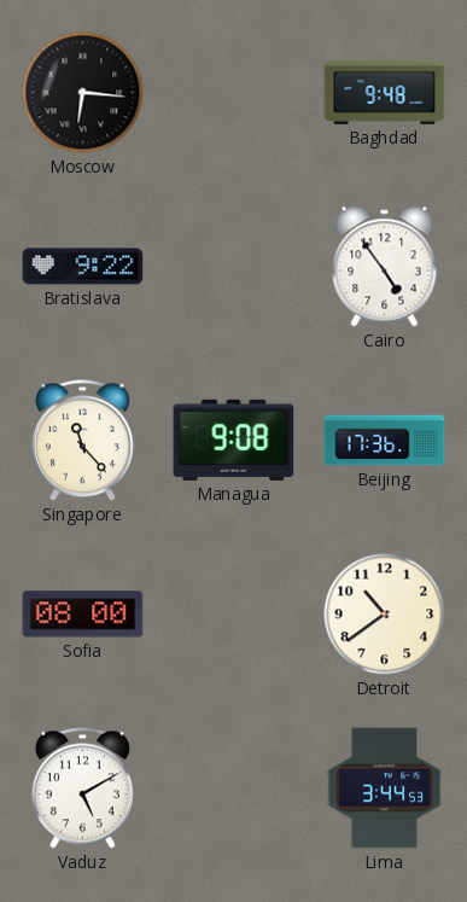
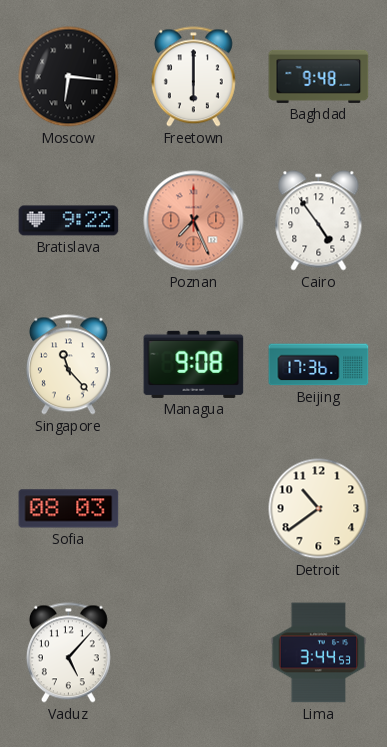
Freetown: none -> 6:00
Poznan: none -> 7:26
Sofia: 08:00 -> 08:03
Vaduz: 5:10 -> 5:07
